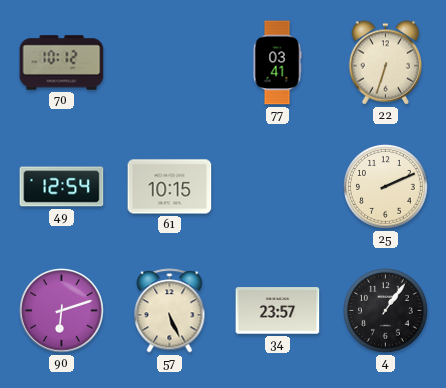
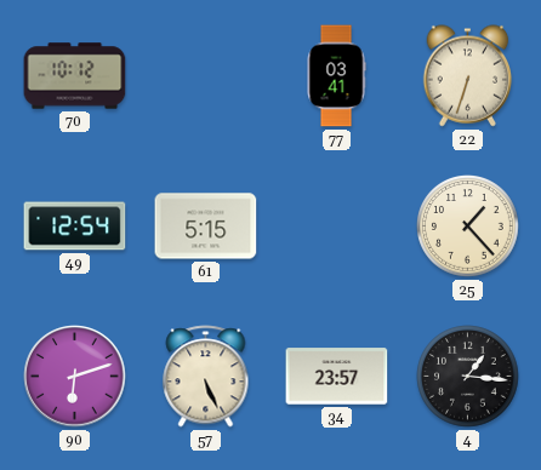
61: 10:15 -> 5:15
25: 2:11 -> 1:23
4: 1:06 -> 1:16
